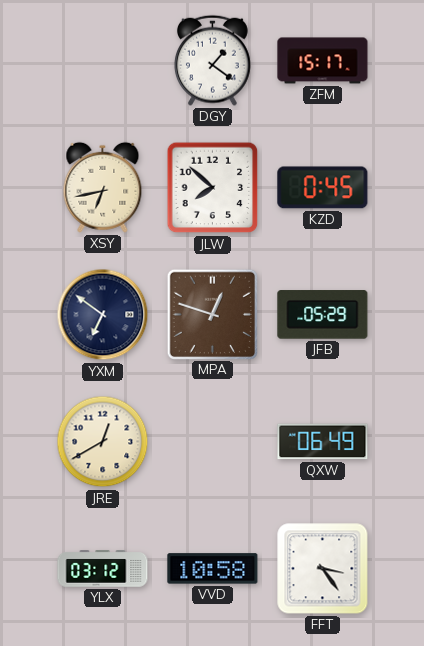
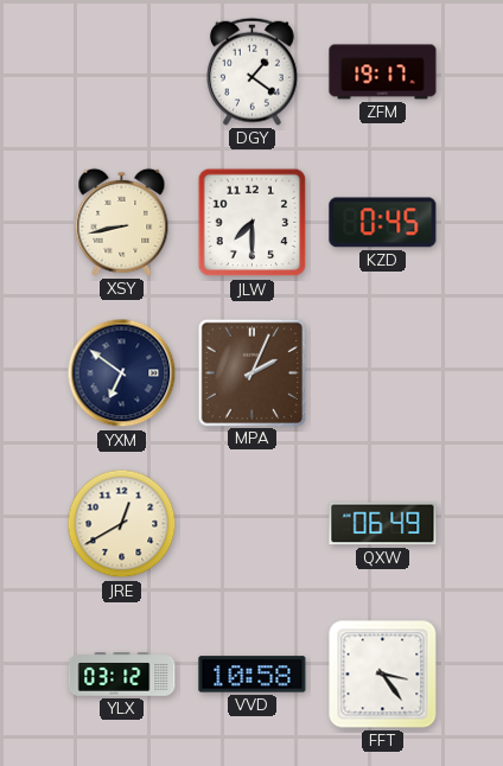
ZFM: 15:17 -> 19:17
XSY: 6:43 -> 8:43
JLW: 7:52 -> 7:30
MPA: 12:48 -> 2:04
JFB: 05:29 -> none
